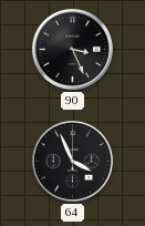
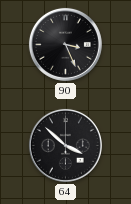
64: 3:56 -> 3:52
